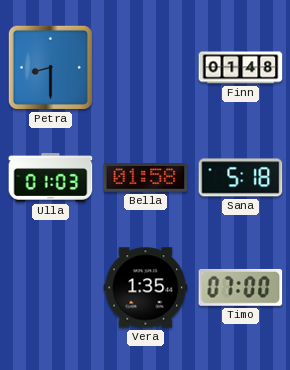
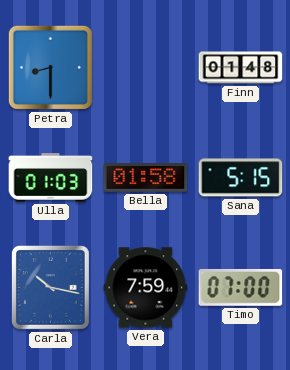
Sana: 5:18 -> 5:15
Carla: none -> 10:17
Vera: 1:35 -> 7:59
